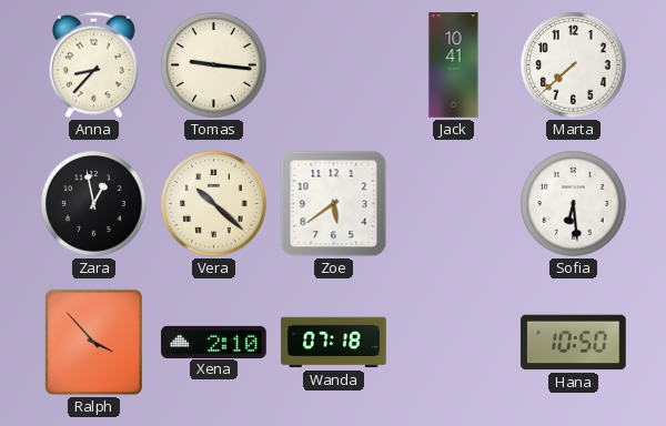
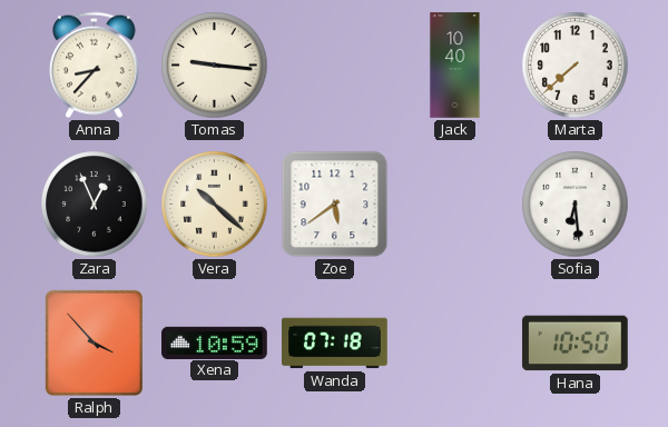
Jack: 10:41 -> 10:40
Zara: 12:58 -> 12:56
Xena: 2:10 -> 10:59
